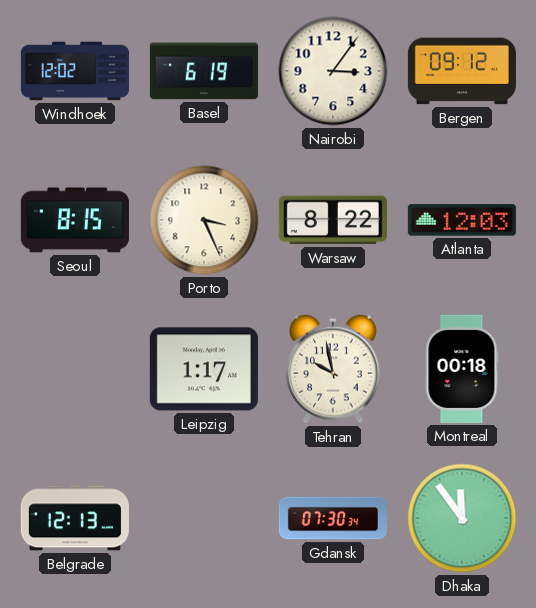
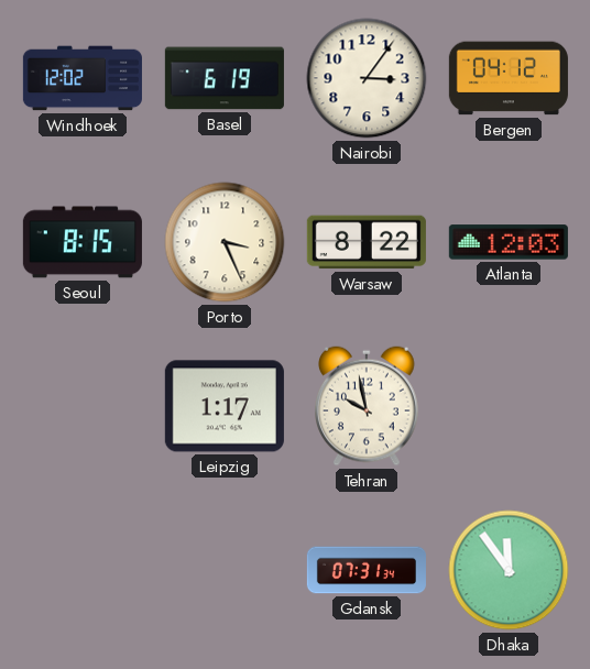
Bergen: 09:12 -> 04:12
Montreal: 00:18 -> none
Belgrade: 12:13 -> none
Gdansk: 07:30 -> 07:31
